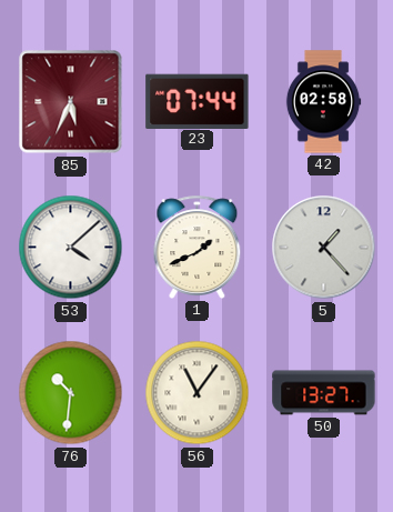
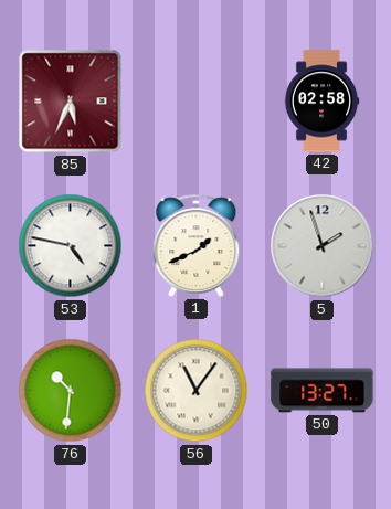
23: 07:44 -> none
53: 4:08 -> 4:47
5: 1:23 -> 1:57
